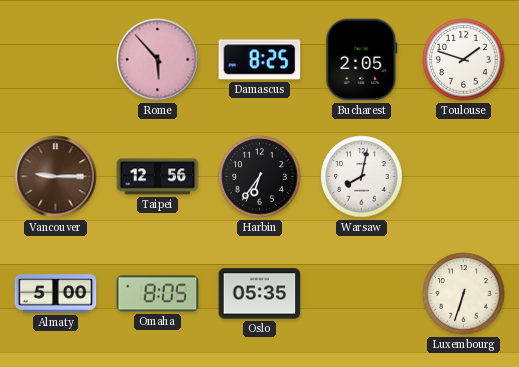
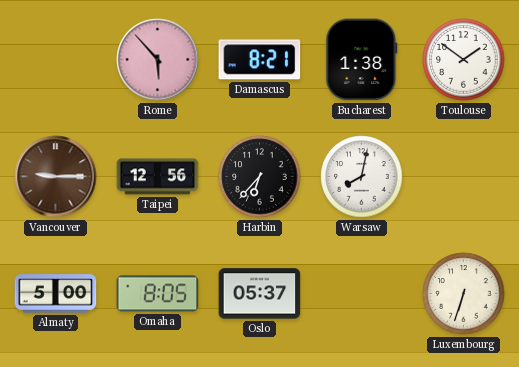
Damascus: 8:25 -> 8:21
Bucharest: 2:05 -> 1:38
Toulouse: 1:48 -> 1:51
Harbin: 6:36 -> 6:37
Oslo: 05:35 -> 05:37
